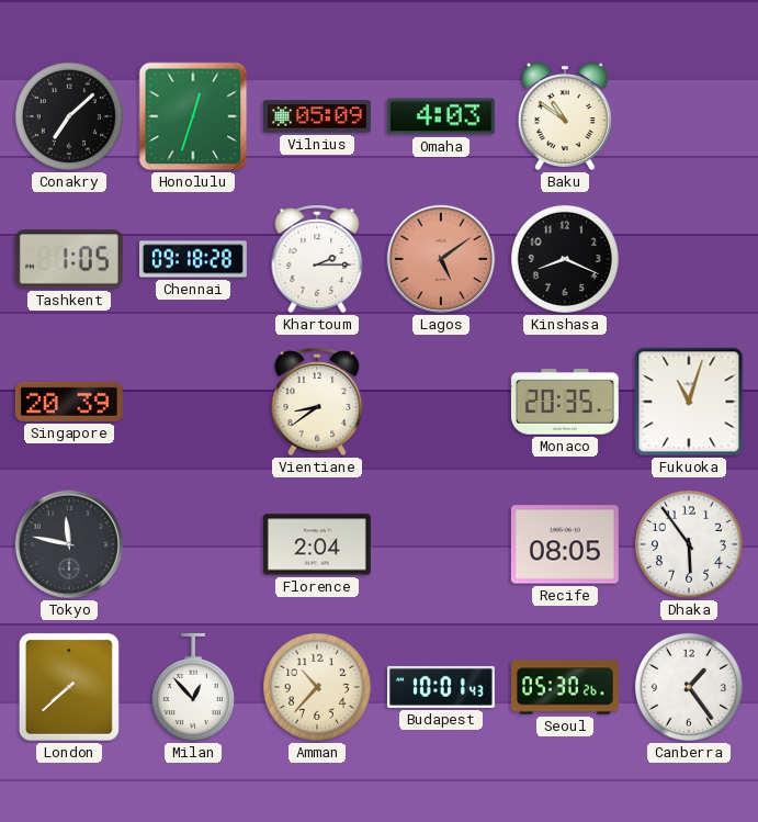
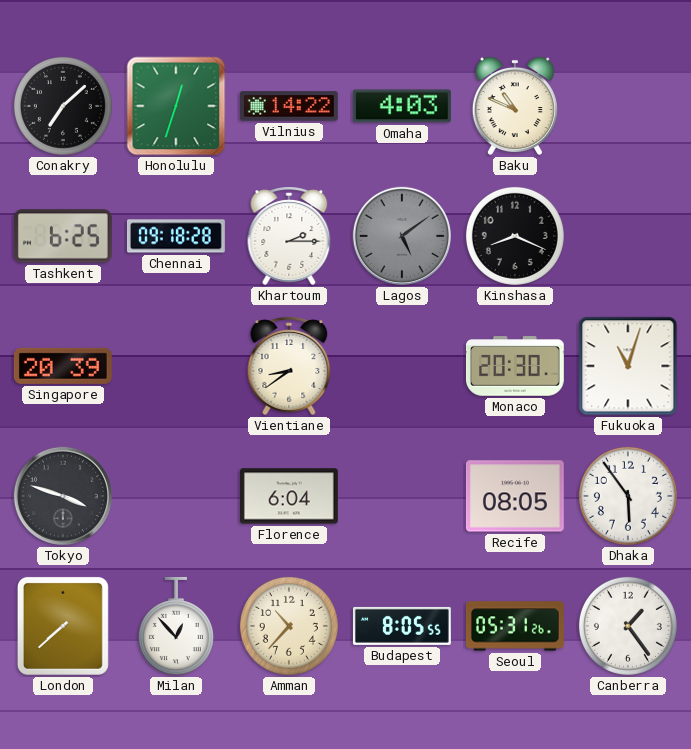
Vilnius: 05:09 -> 14:22
Baku: 10:51 -> 10:49
Tashkent: 1:05 -> 6:25
Lagos dial: salmon -> grey
Monaco: 20:35 -> 20:30
Tokyo: 11:47 -> 3:48
Florence: 2:04 -> 6:04
Budapest: 10:01 -> 8:05
Seoul: 05:30 -> 05:31
